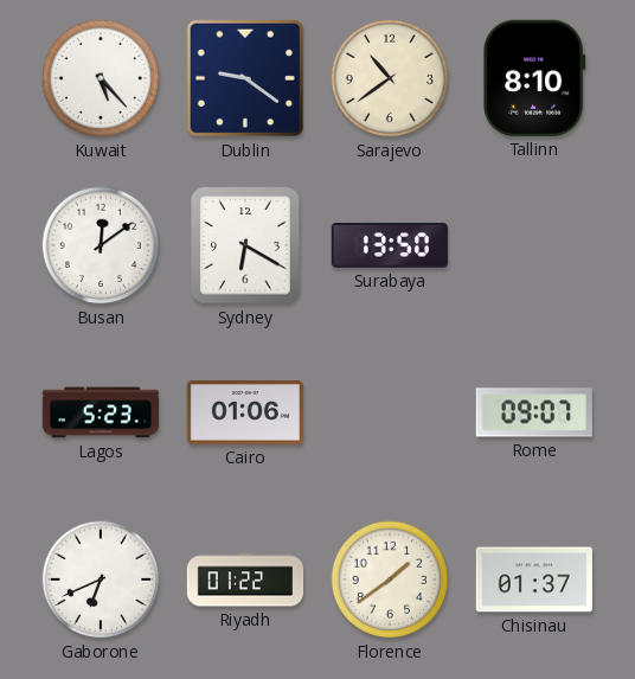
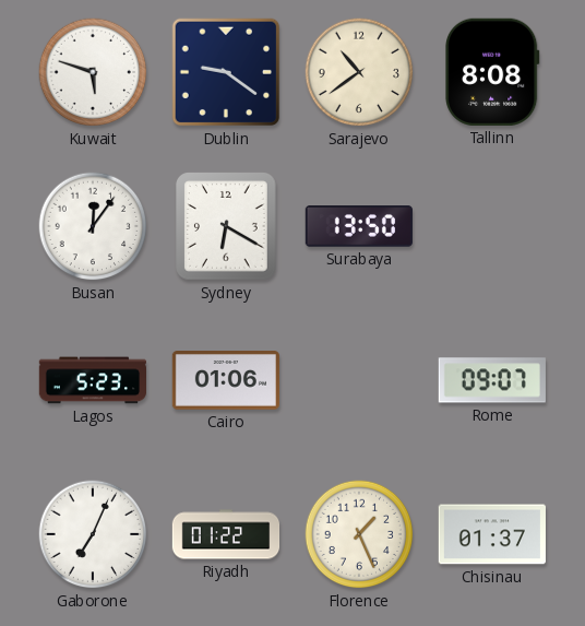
Kuwait: 5:23 -> 5:48
Tallinn: 8:10 -> 8:08
Busan: 12:09 -> 12:06
Gaborone: 6:41 -> 7:04
Florence: 1:39 -> 1:26
